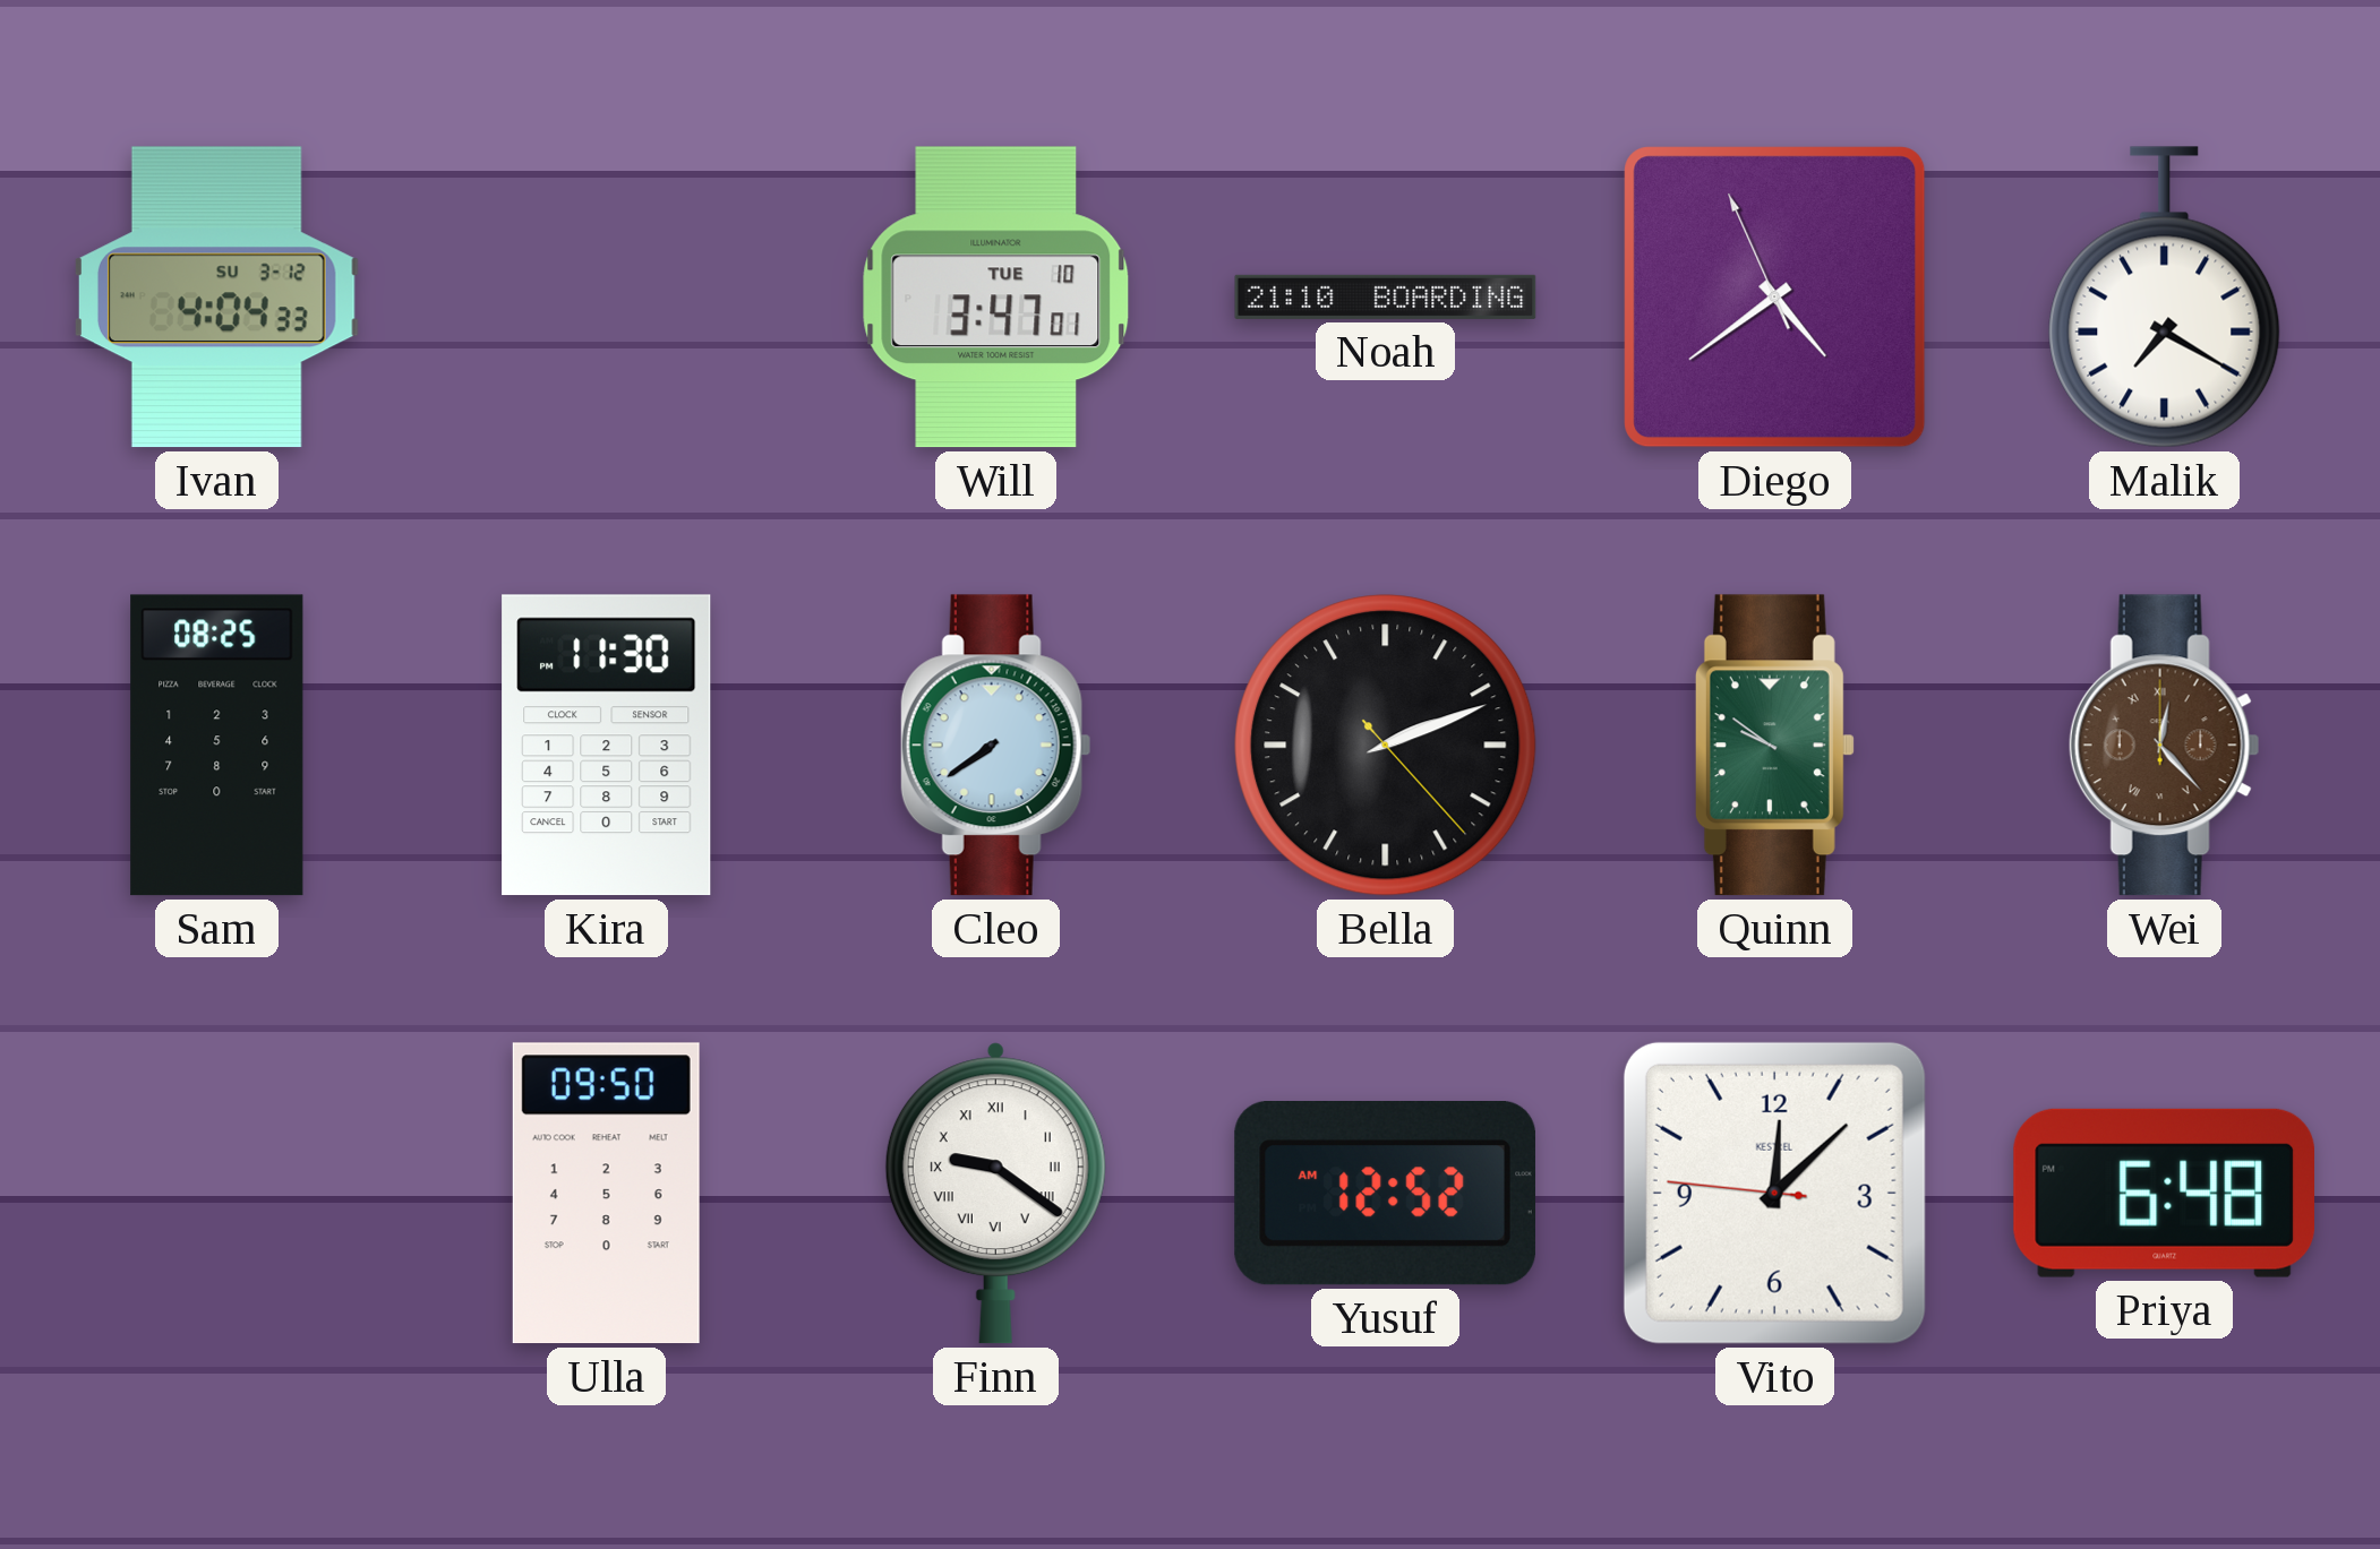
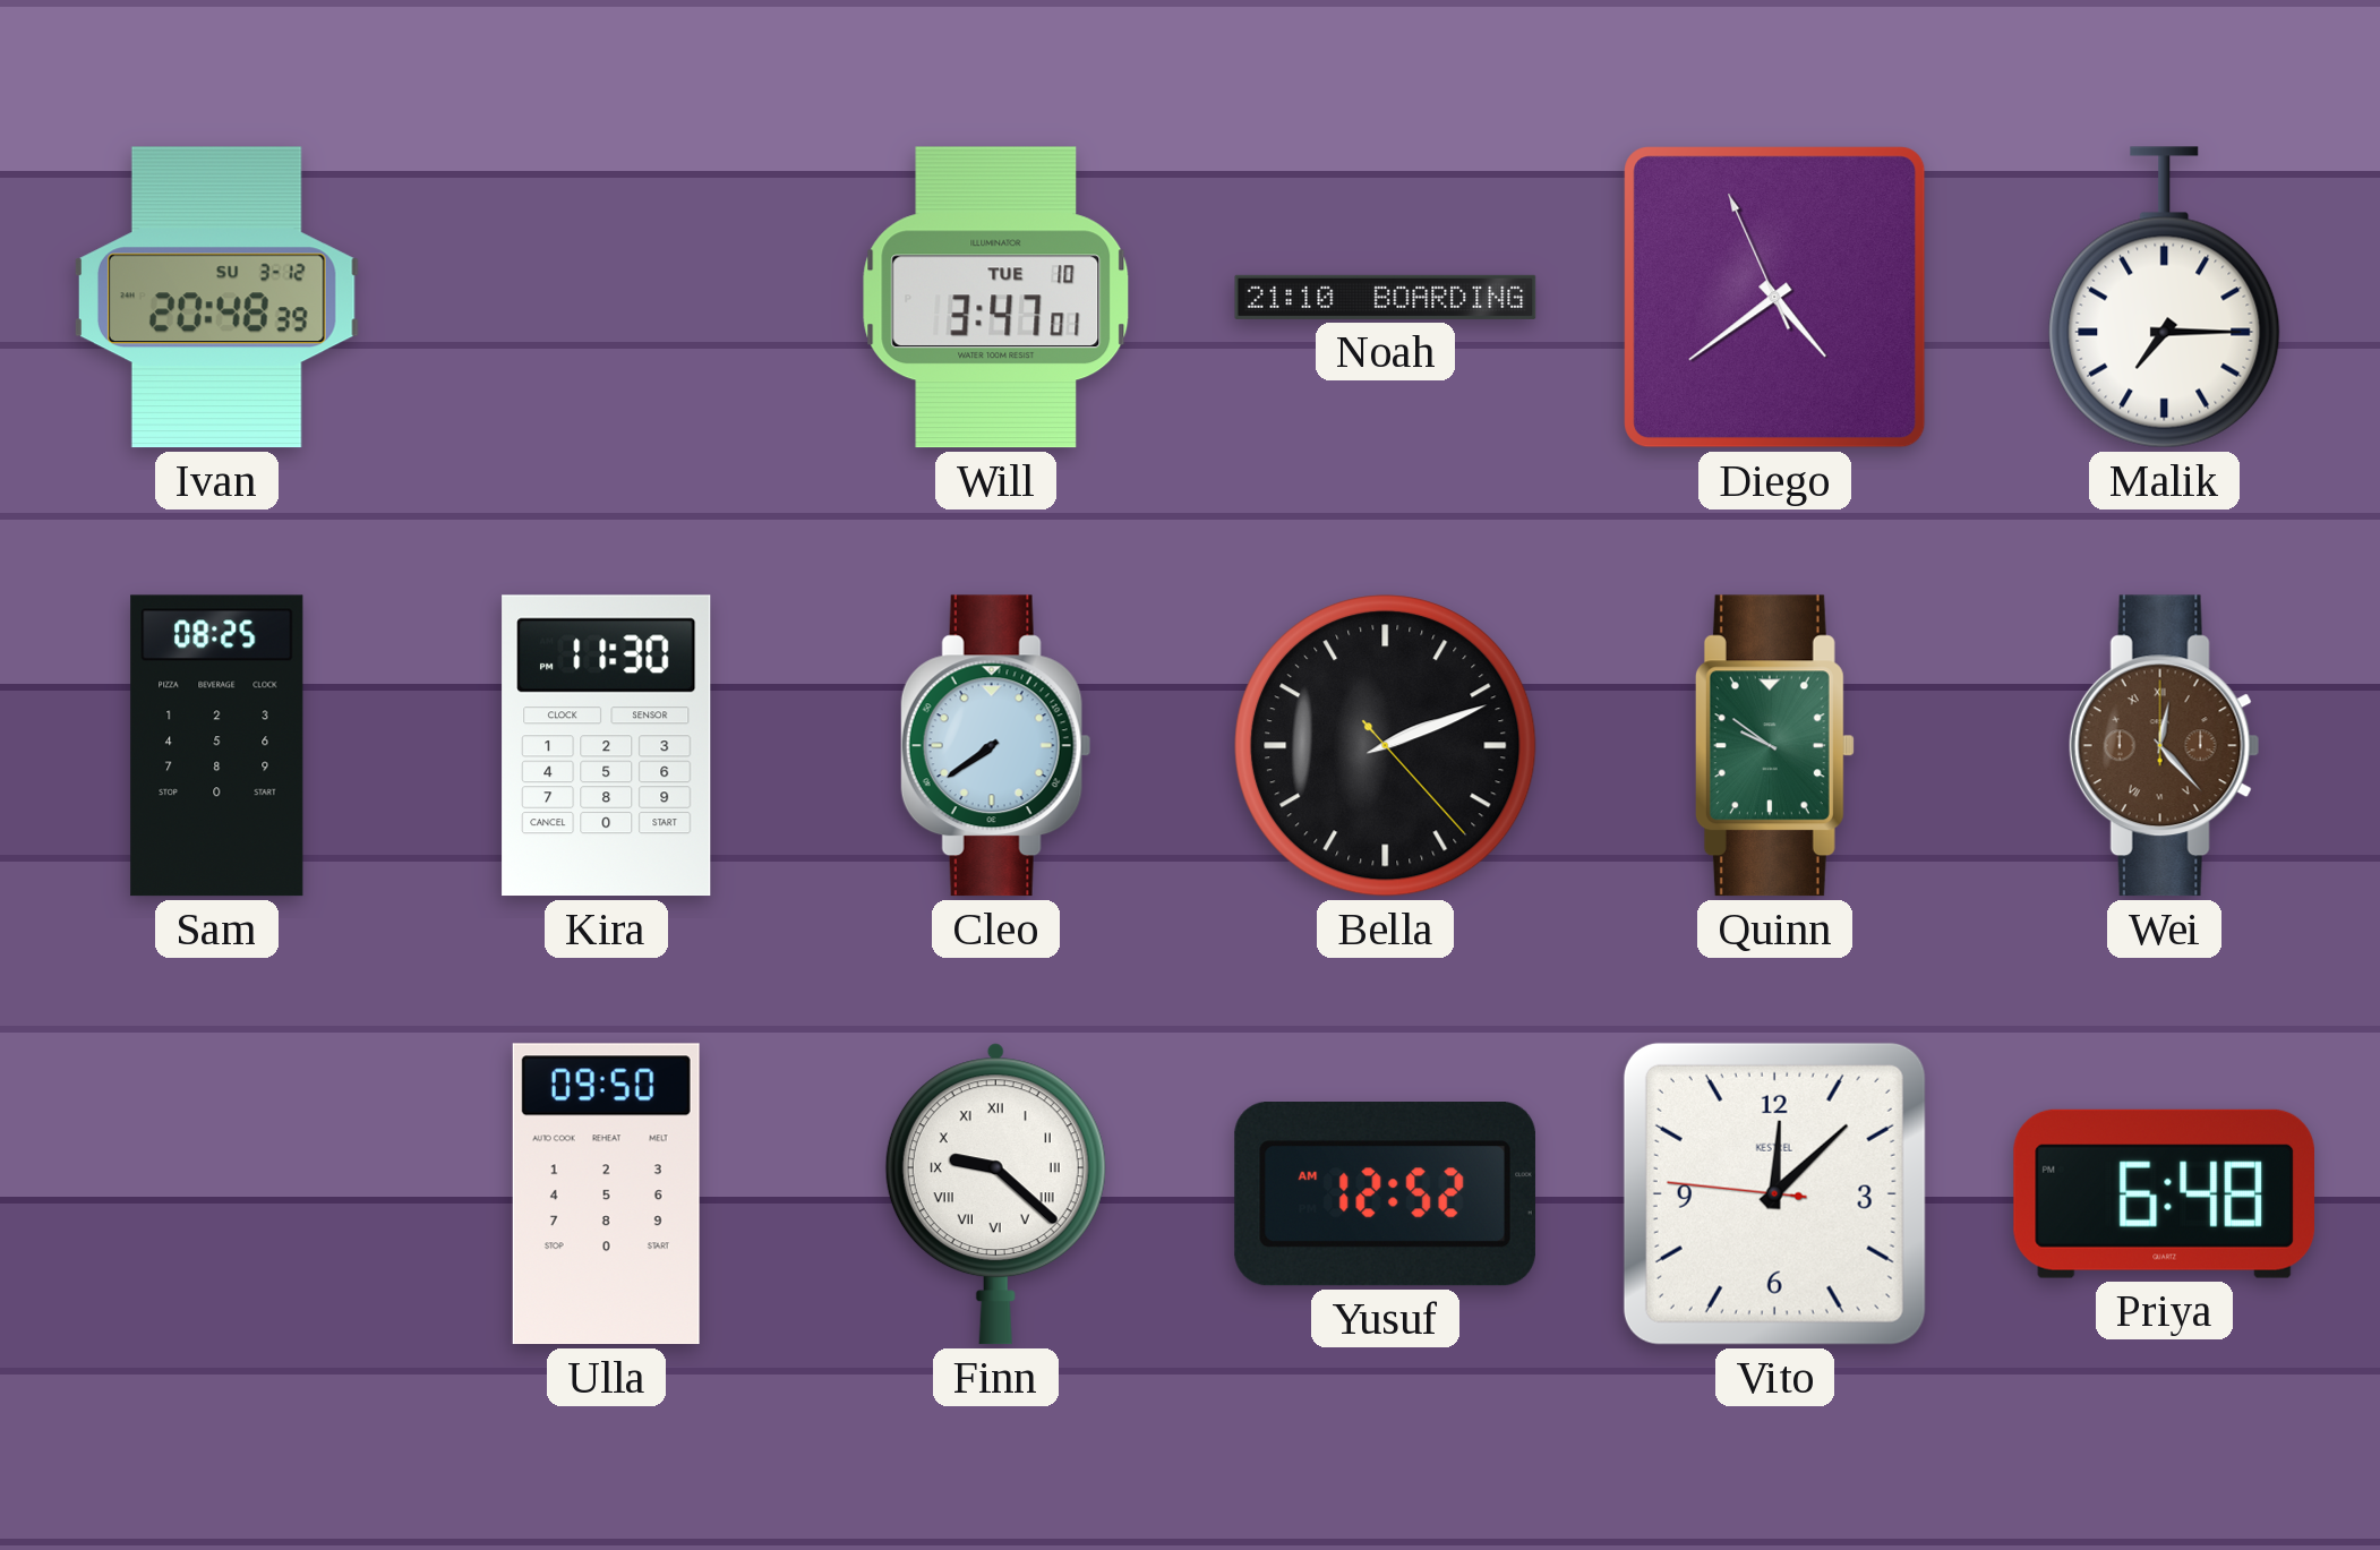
Ivan: 4:04 -> 20:48
Malik: 7:20 -> 7:15
Finn: 9:21 -> 9:22
